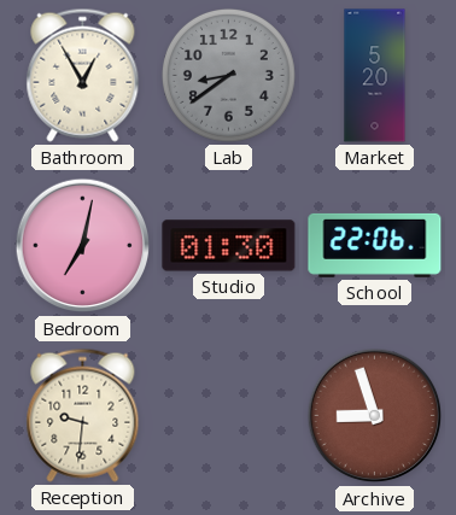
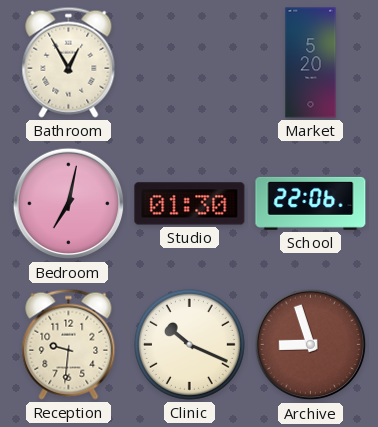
Lab: 8:39 -> none
Clinic: none -> 10:19
